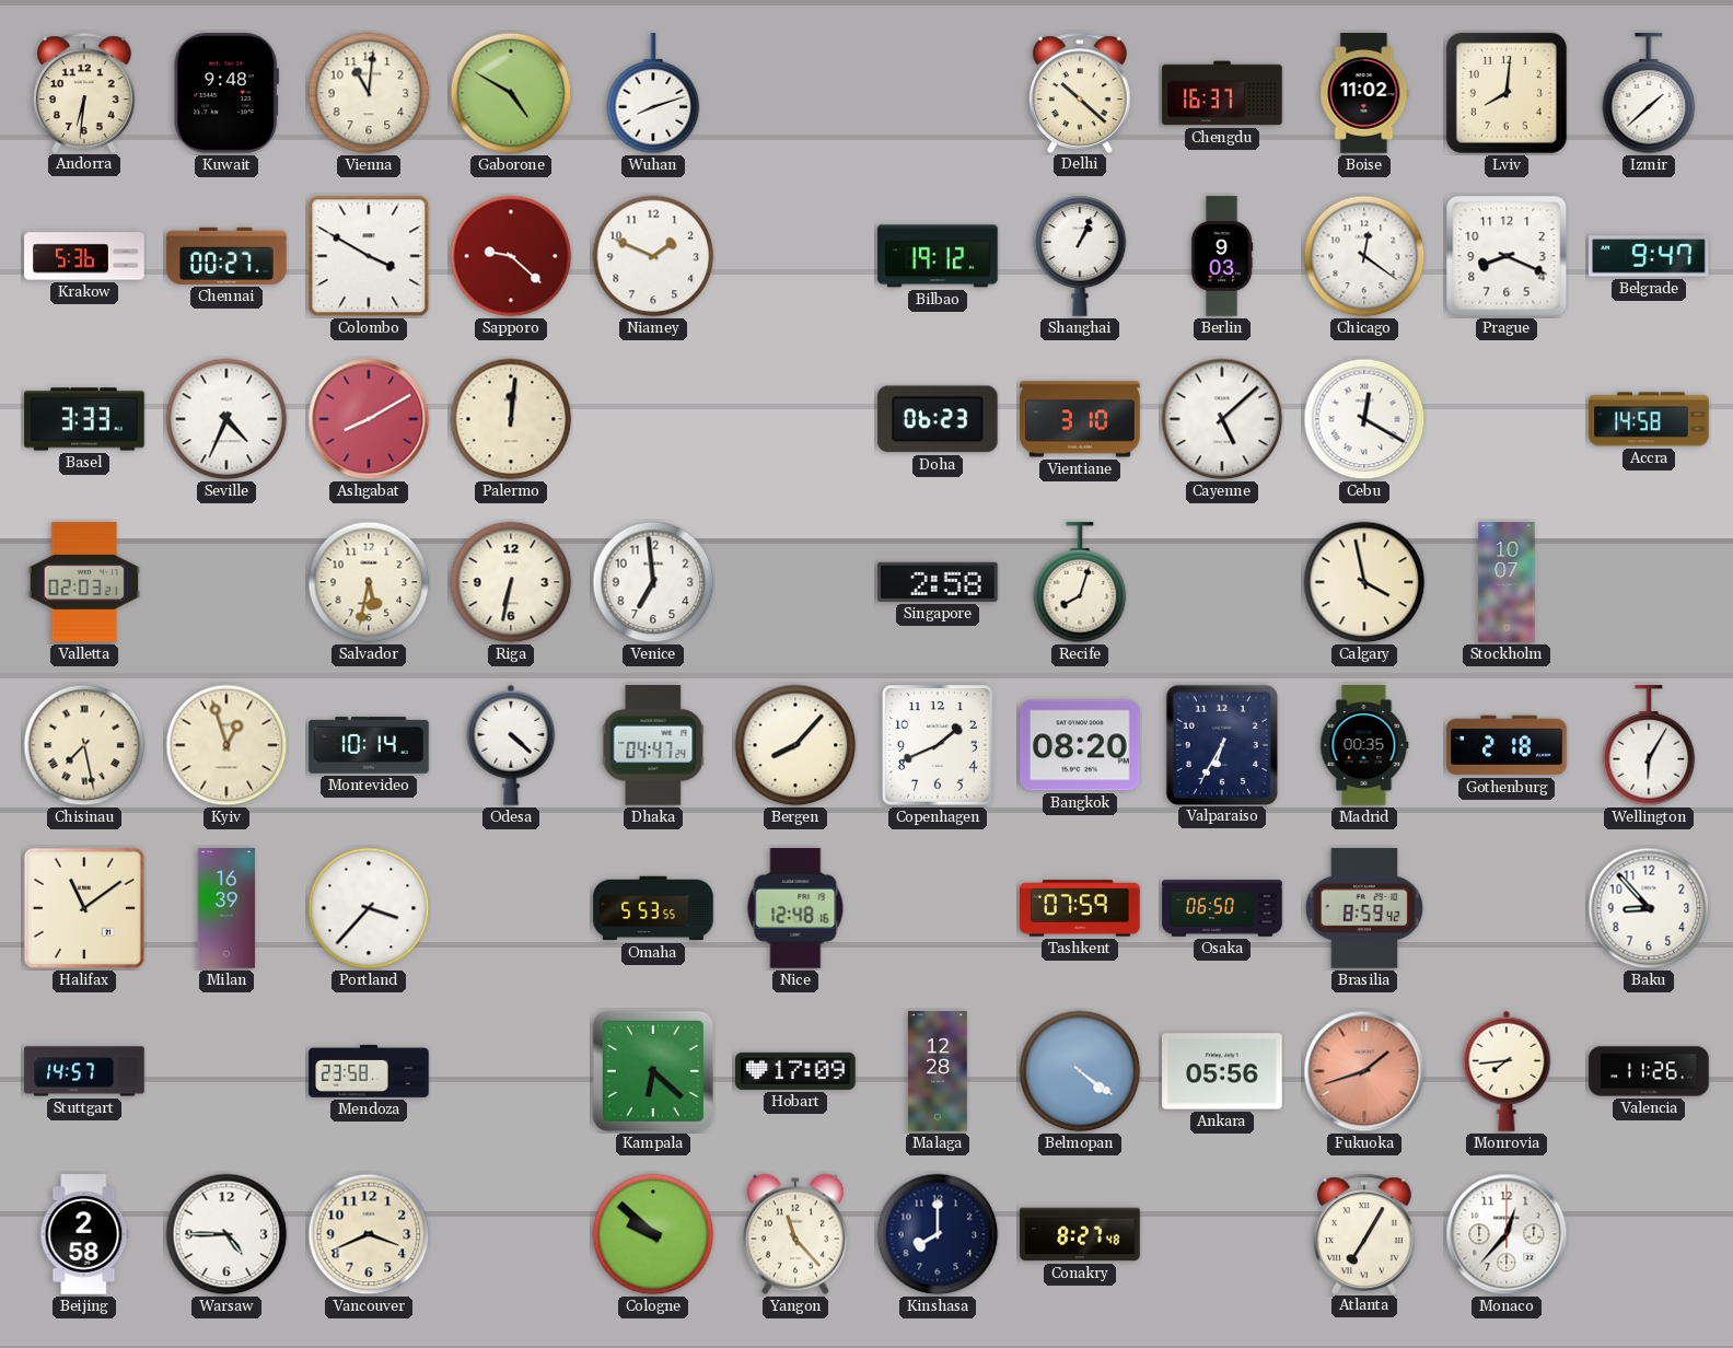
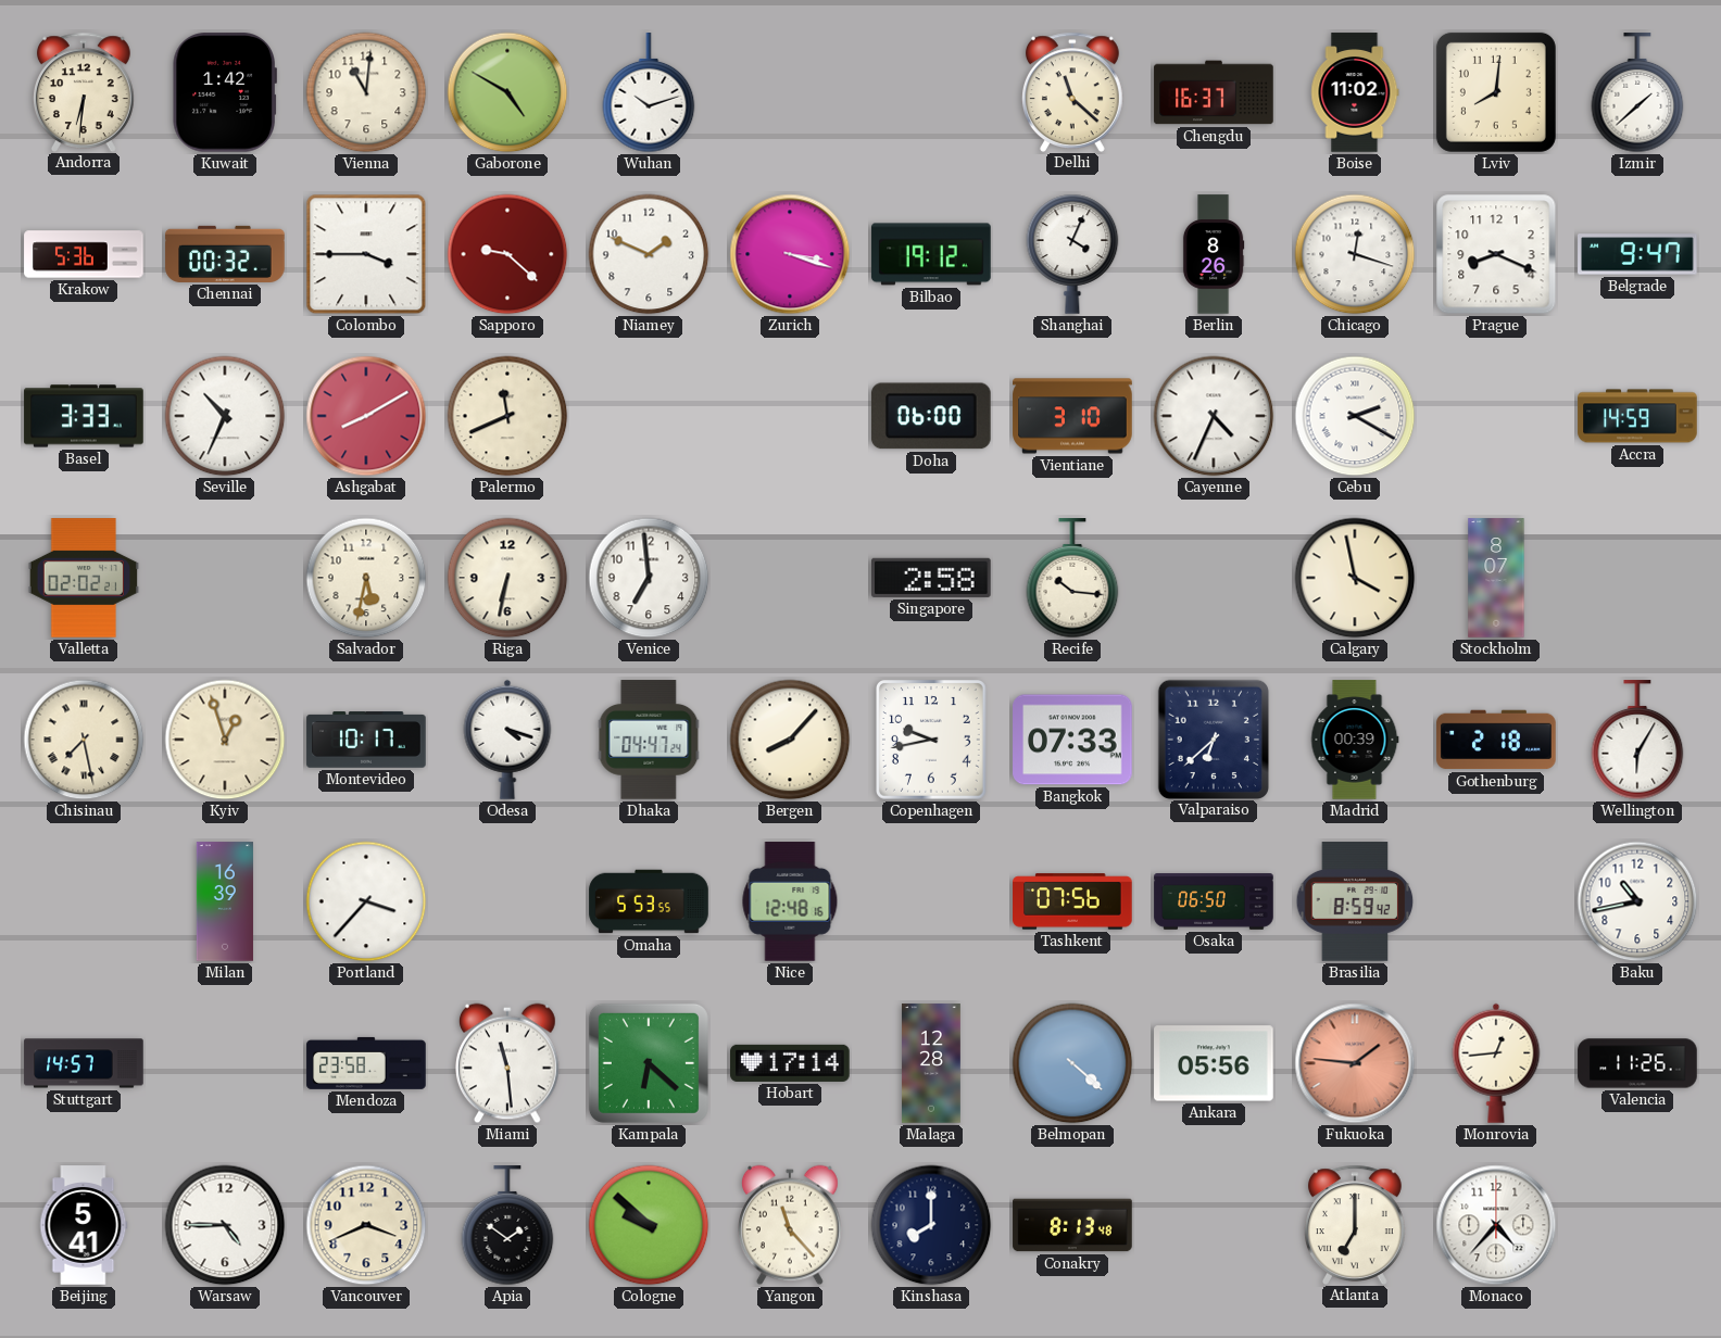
Kuwait: 9:48 -> 1:42
Wuhan: 8:12 -> 10:12
Delhi: 10:22 -> 11:22
Chennai: 00:27 -> 00:32
Colombo: 3:50 -> 3:45
Zurich: none -> 3:18
Shanghai: 1:04 -> 4:04
Berlin: 9:03 -> 8:26
Chicago: 12:21 -> 12:18
Seville: 4:34 -> 10:34
Palermo: 12:01 -> 11:41
Doha: 06:23 -> 06:00
Cayenne: 5:08 -> 4:34
Cebu: 12:20 -> 2:20
Accra: 14:58 -> 14:59
Valletta: 02:03 -> 02:02
Recife: 8:03 -> 10:16
Stockholm: 10:07 -> 8:07
Montevideo: 10:14 -> 10:17
Odesa: 4:22 -> 4:18
Copenhagen: 1:41 -> 9:43
Bangkok: 08:20 -> 07:33
Valparaiso: 6:35 -> 6:38
Madrid: 00:35 -> 00:39
Halifax: 11:09 -> none
Tashkent: 07:59 -> 07:56
Baku: 8:53 -> 10:43
Miami: none -> 11:29
Hobart: 17:09 -> 17:14
Belmopan: 4:21 -> 4:22
Fukuoka: 1:42 -> 1:46
Monrovia: 7:44 -> 12:44
Beijing: 2:58 -> 5:41
Apia: none -> 1:51
Conakry: 8:27 -> 8:13
Atlanta: 7:05 -> 7:00
Monaco: 12:37 -> 4:37
